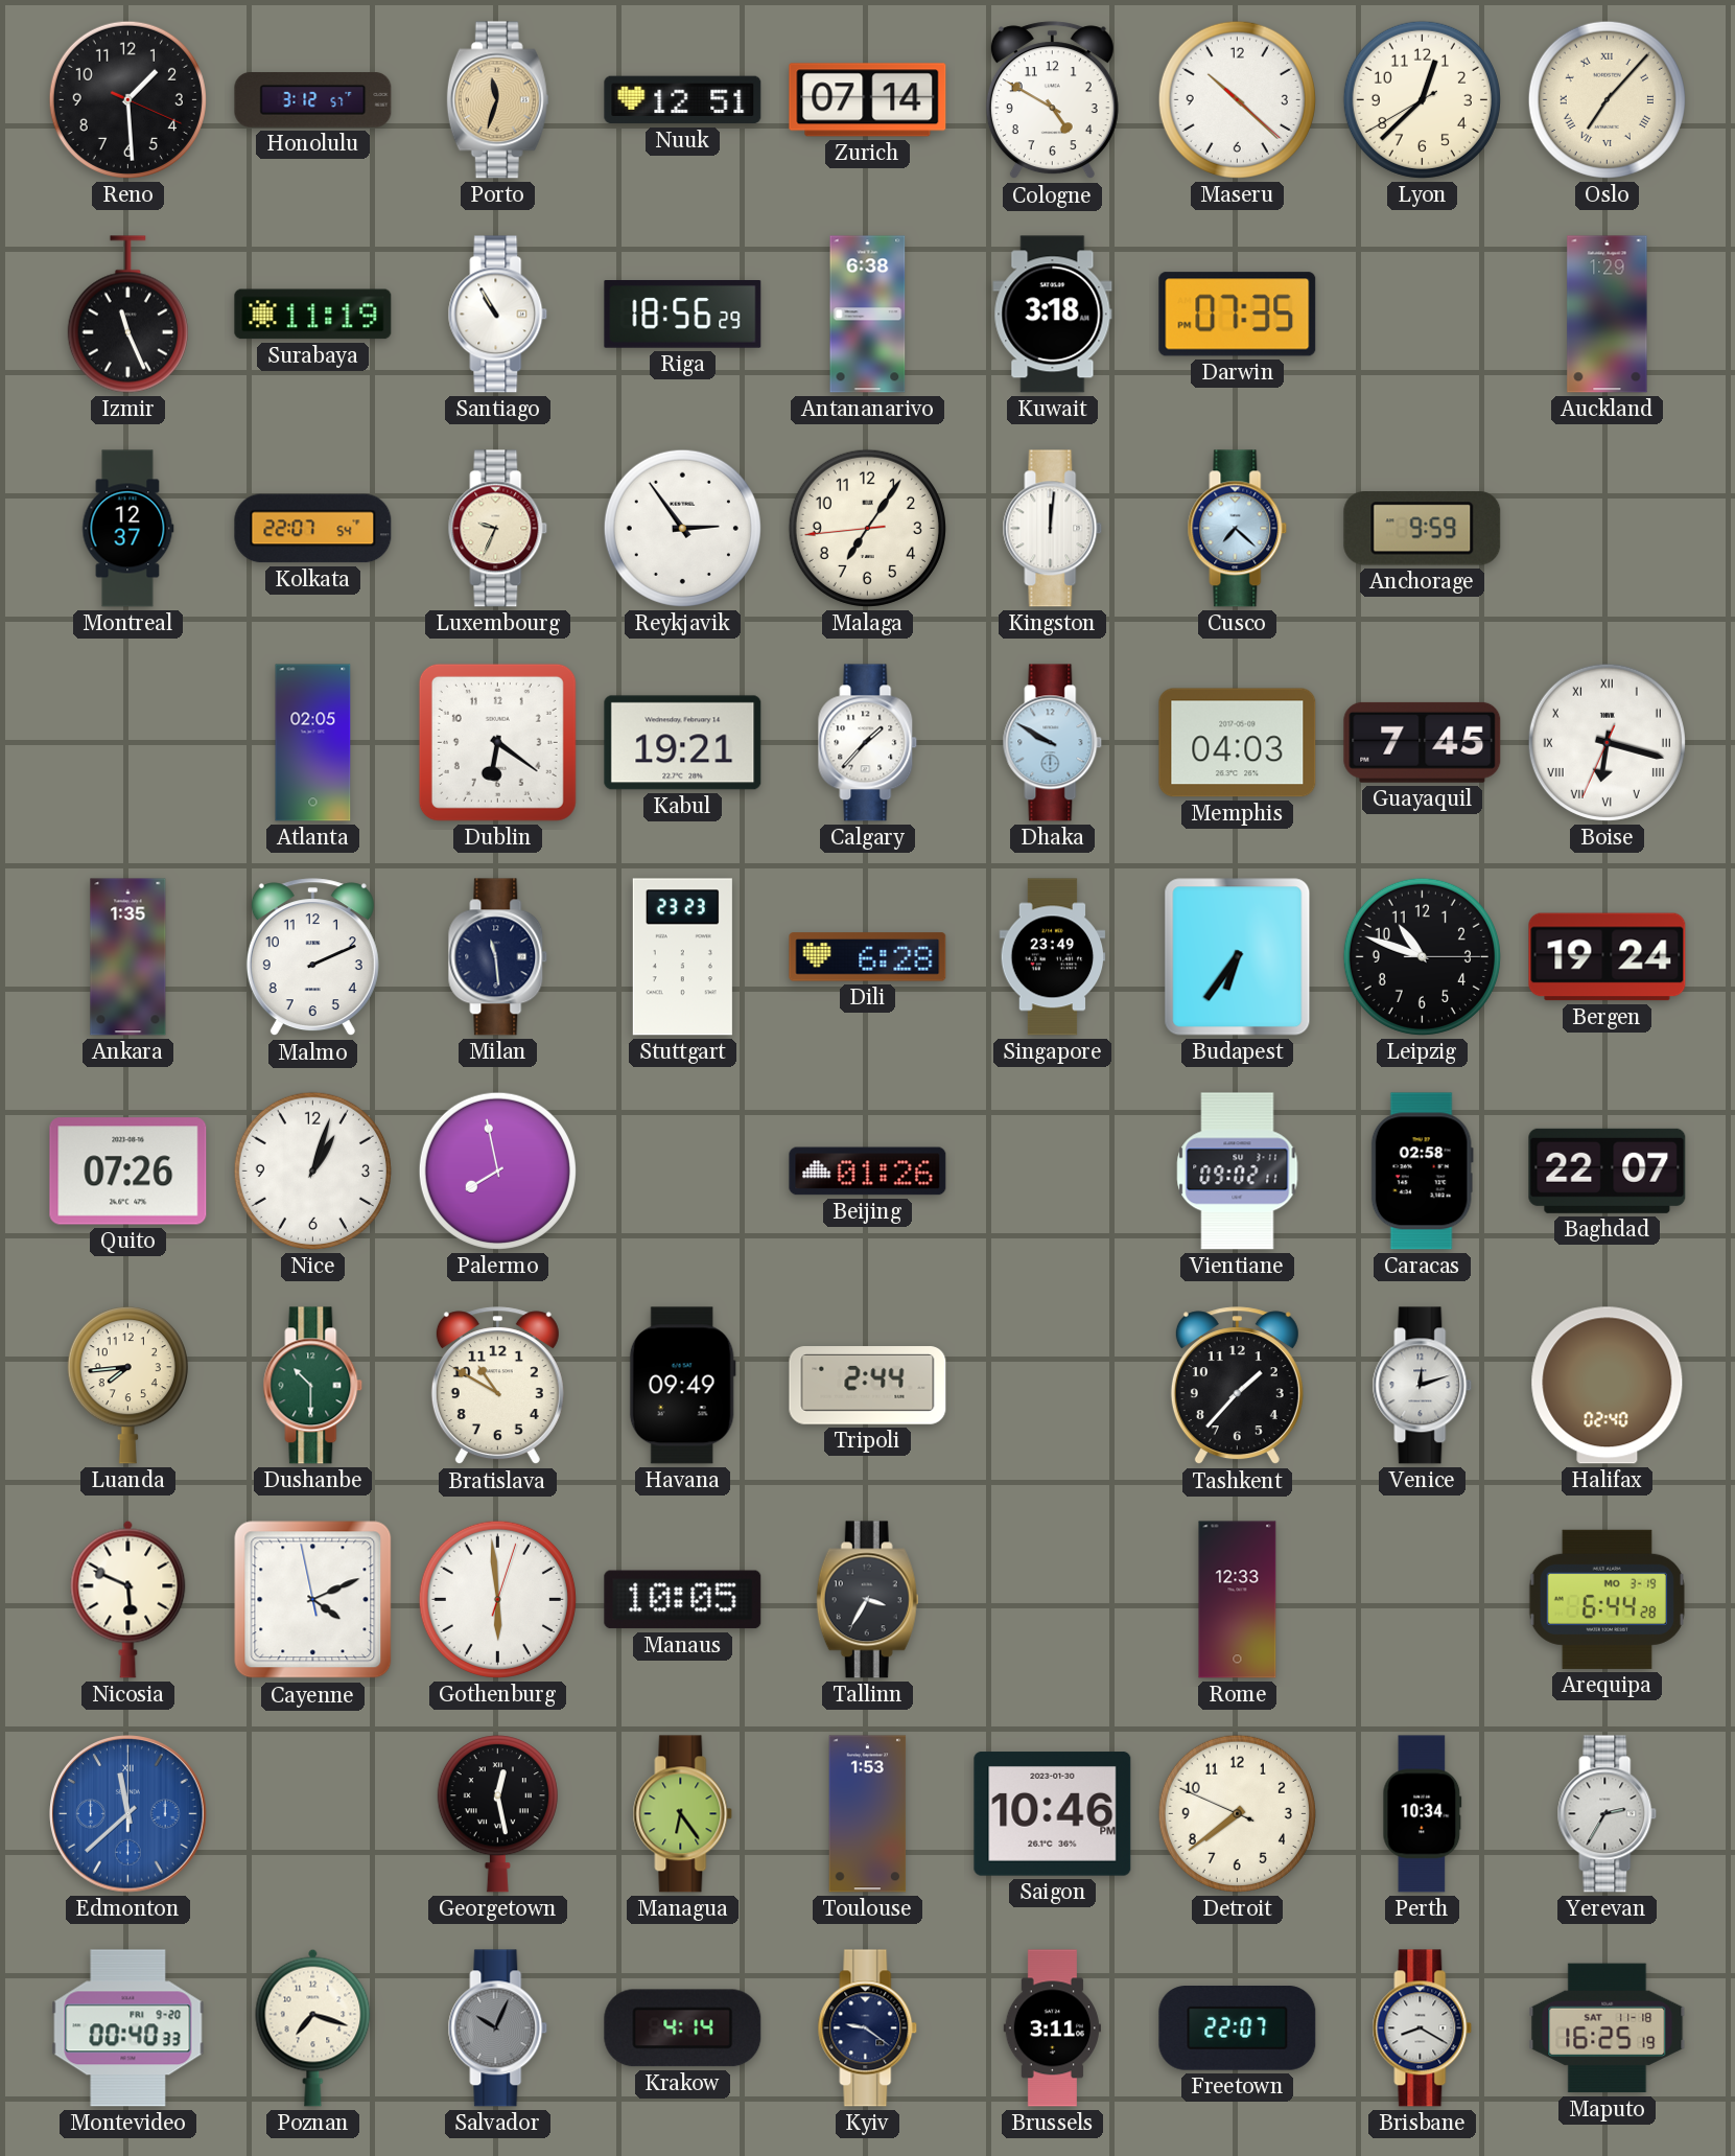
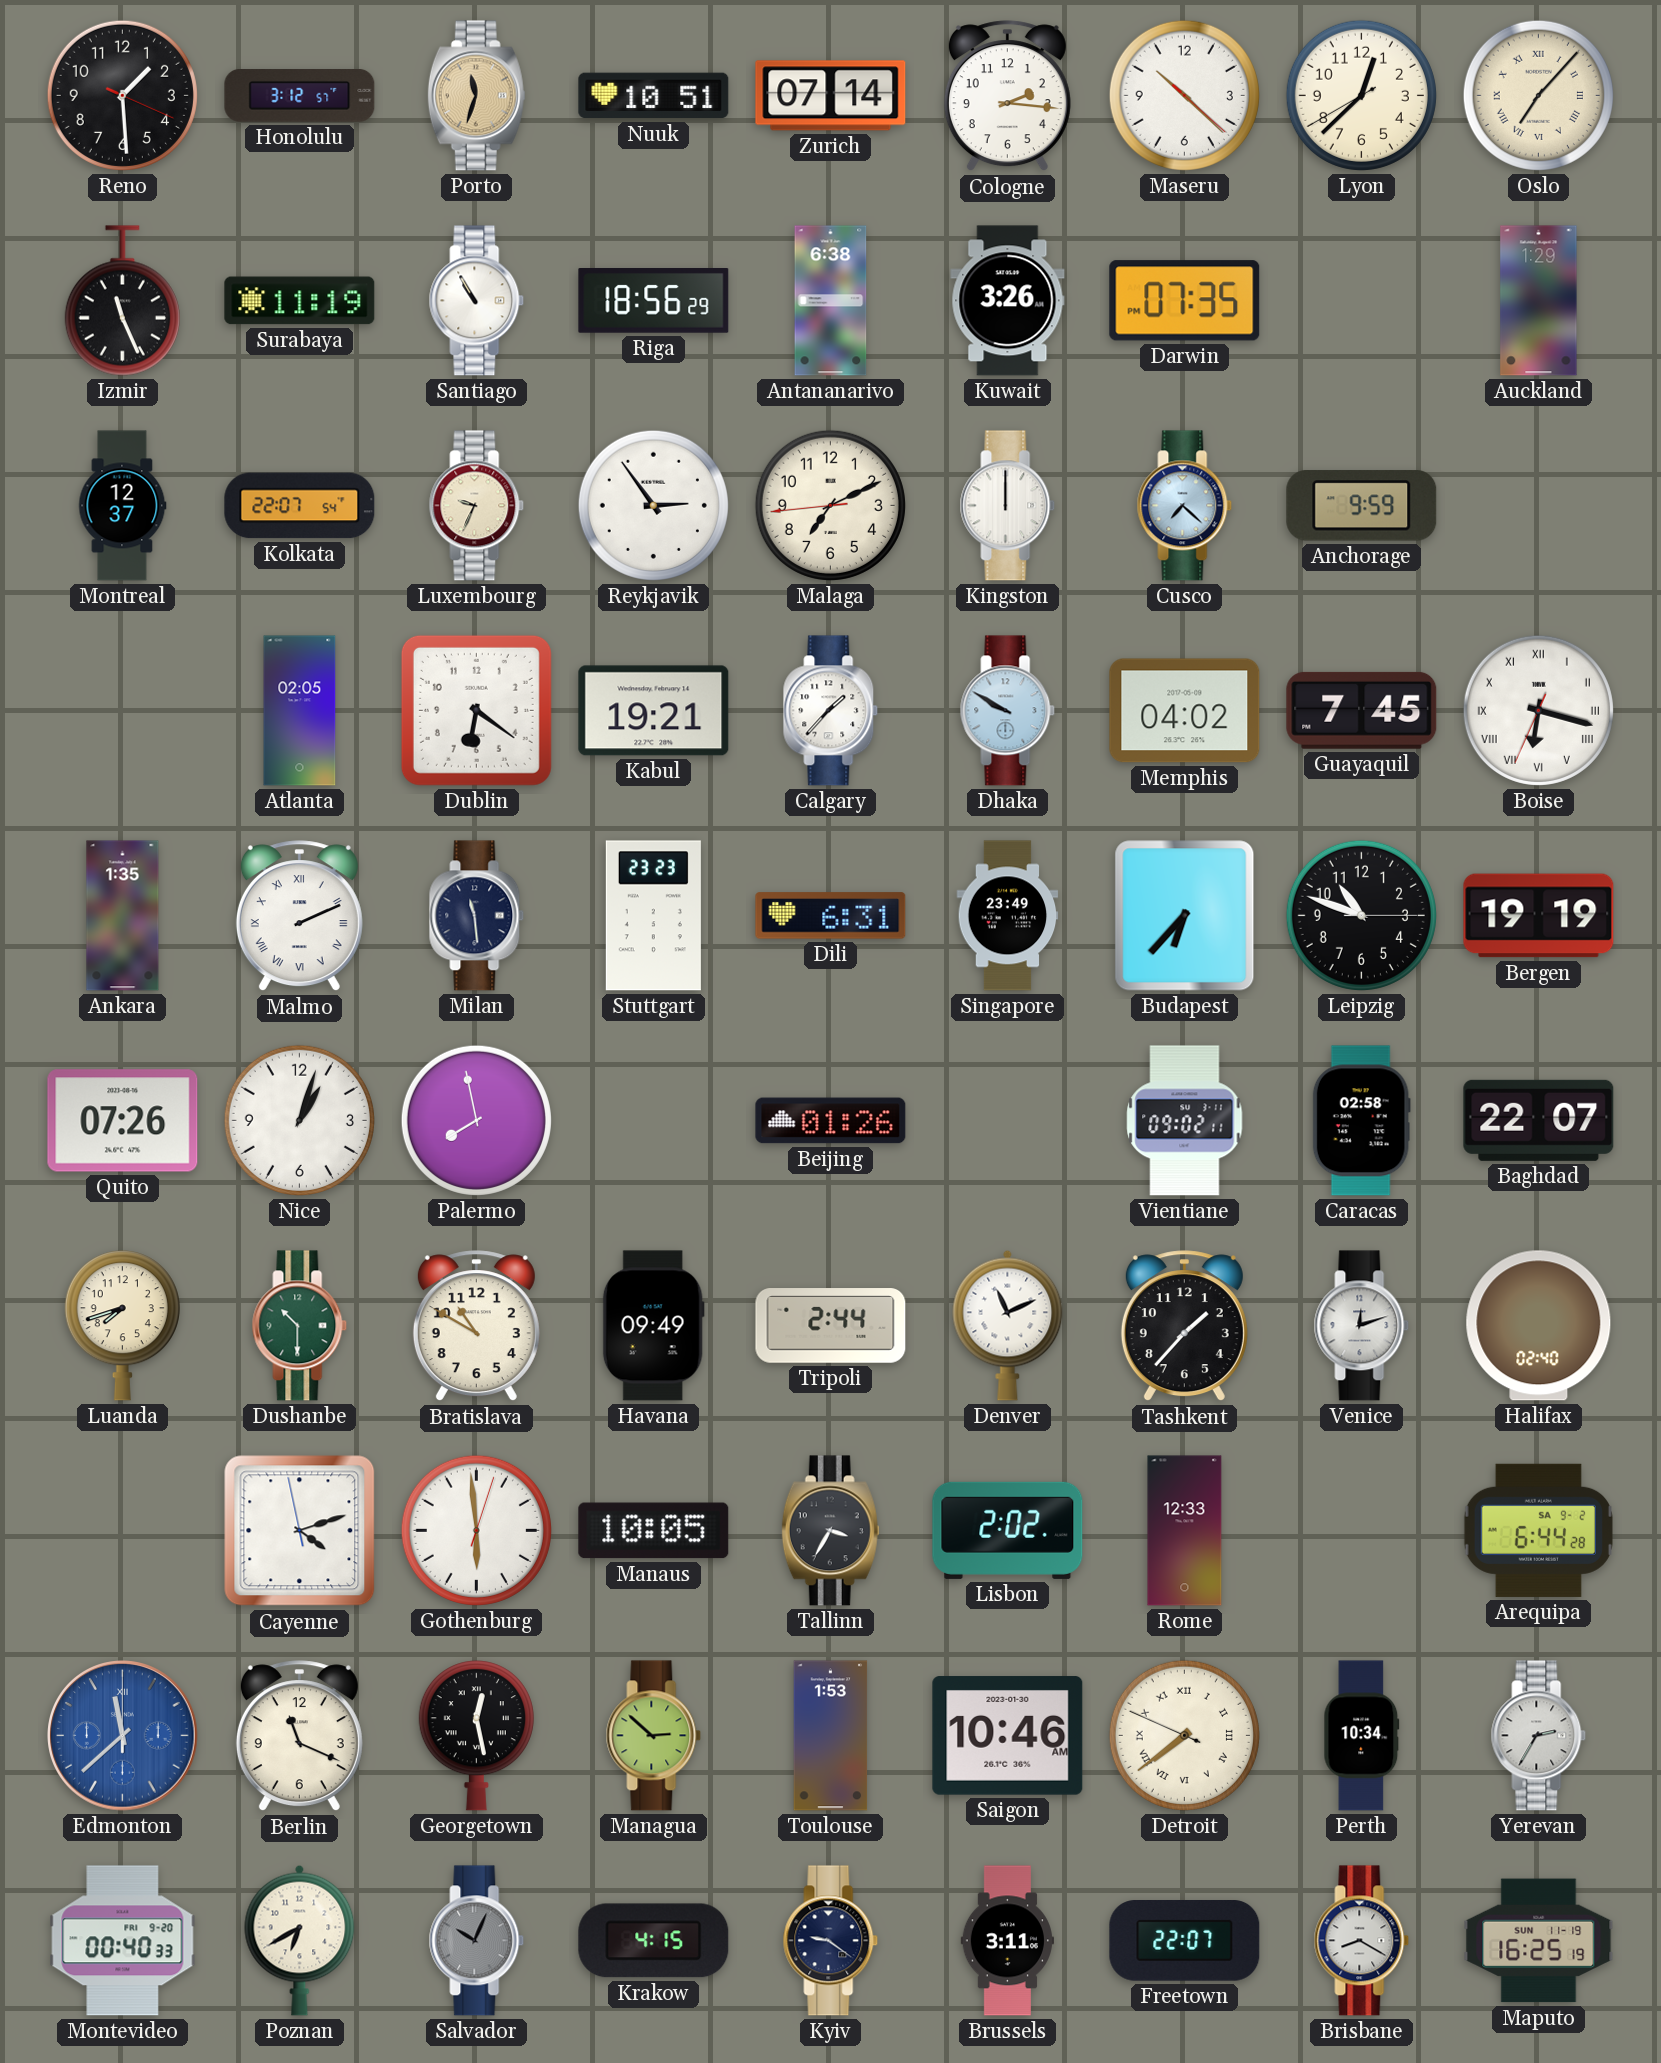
Nuuk: 12:51 -> 10:51
Cologne: 4:50 -> 2:16
Kuwait: 3:18 -> 3:26
Malaga: 7:05 -> 7:10
Kingston: 12:01 -> 12:00
Memphis: 04:03 -> 04:02
Malmo numerals: Arabic -> Roman
Dili: 6:28 -> 6:31
Budapest: 6:36 -> 6:37
Bergen: 19:24 -> 19:19
Luanda: 7:44 -> 7:42
Denver: none -> 11:11
Nicosia: 5:49 -> none
Cayenne: 4:10 -> 4:11
Lisbon: none -> 2:02
Arequipa date: MO 3-19 -> SA 9-2
Berlin: none -> 11:19
Managua: 6:24 -> 2:52
Saigon: 10:46 PM -> 10:46 AM
Detroit numerals: Arabic -> Roman
Poznan: 7:18 -> 6:40
Krakow: 4:14 -> 4:15
Maputo date: SAT 11-18 -> SUN 11-19
